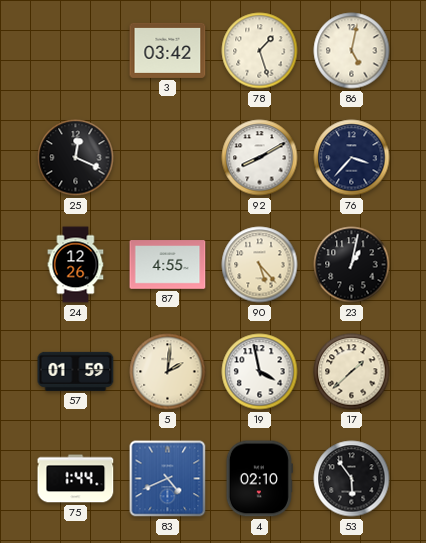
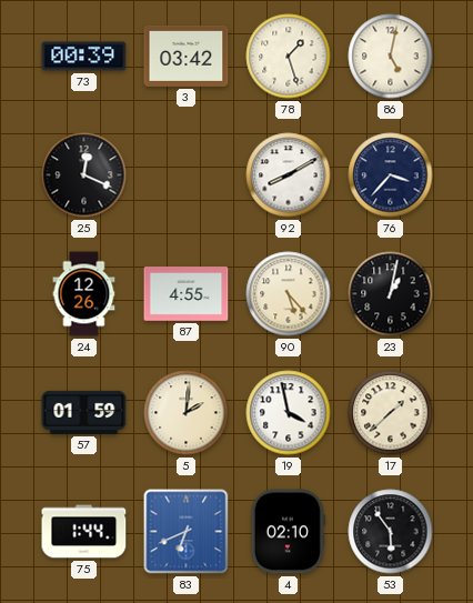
73: none -> 00:39
83: 4:41 -> 6:41
